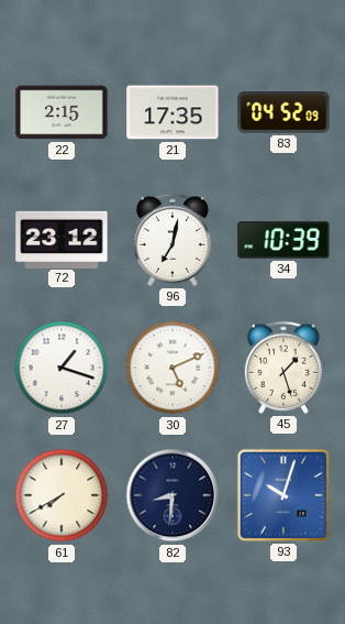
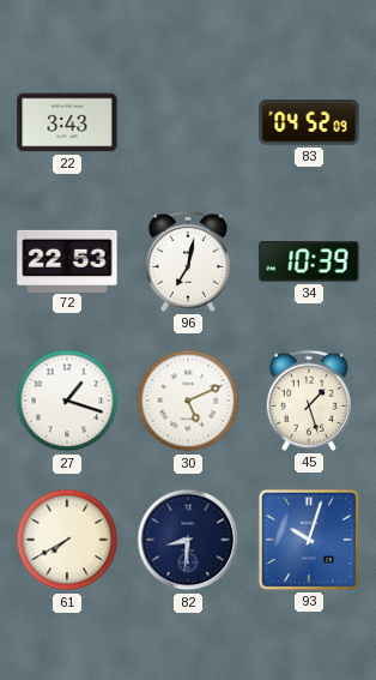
22: 2:15 -> 3:43
21: 17:35 -> none
72: 23:12 -> 22:53
